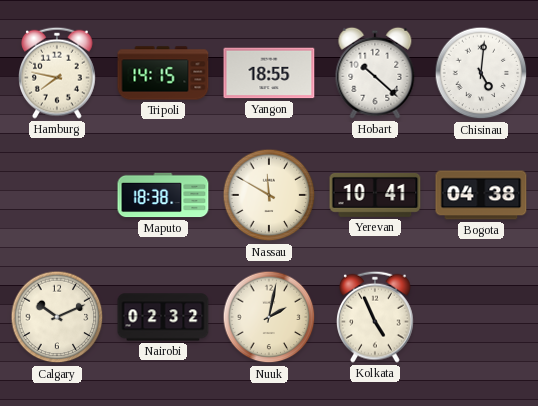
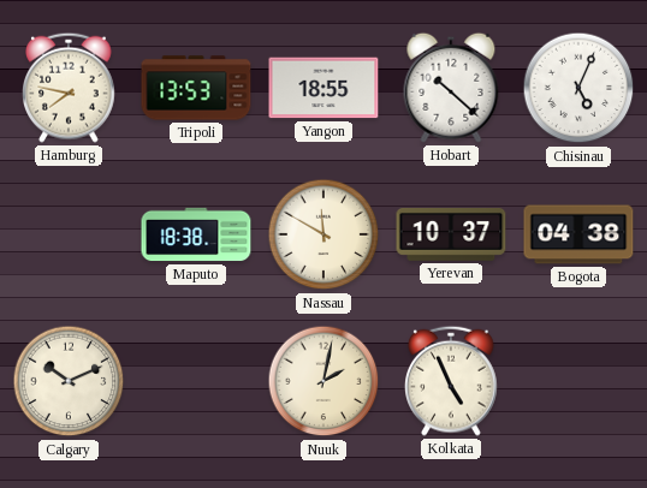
Tripoli: 14:15 -> 13:53
Chisinau: 5:01 -> 5:04
Yerevan: 10:41 -> 10:37
Nairobi: 02:32 -> none
